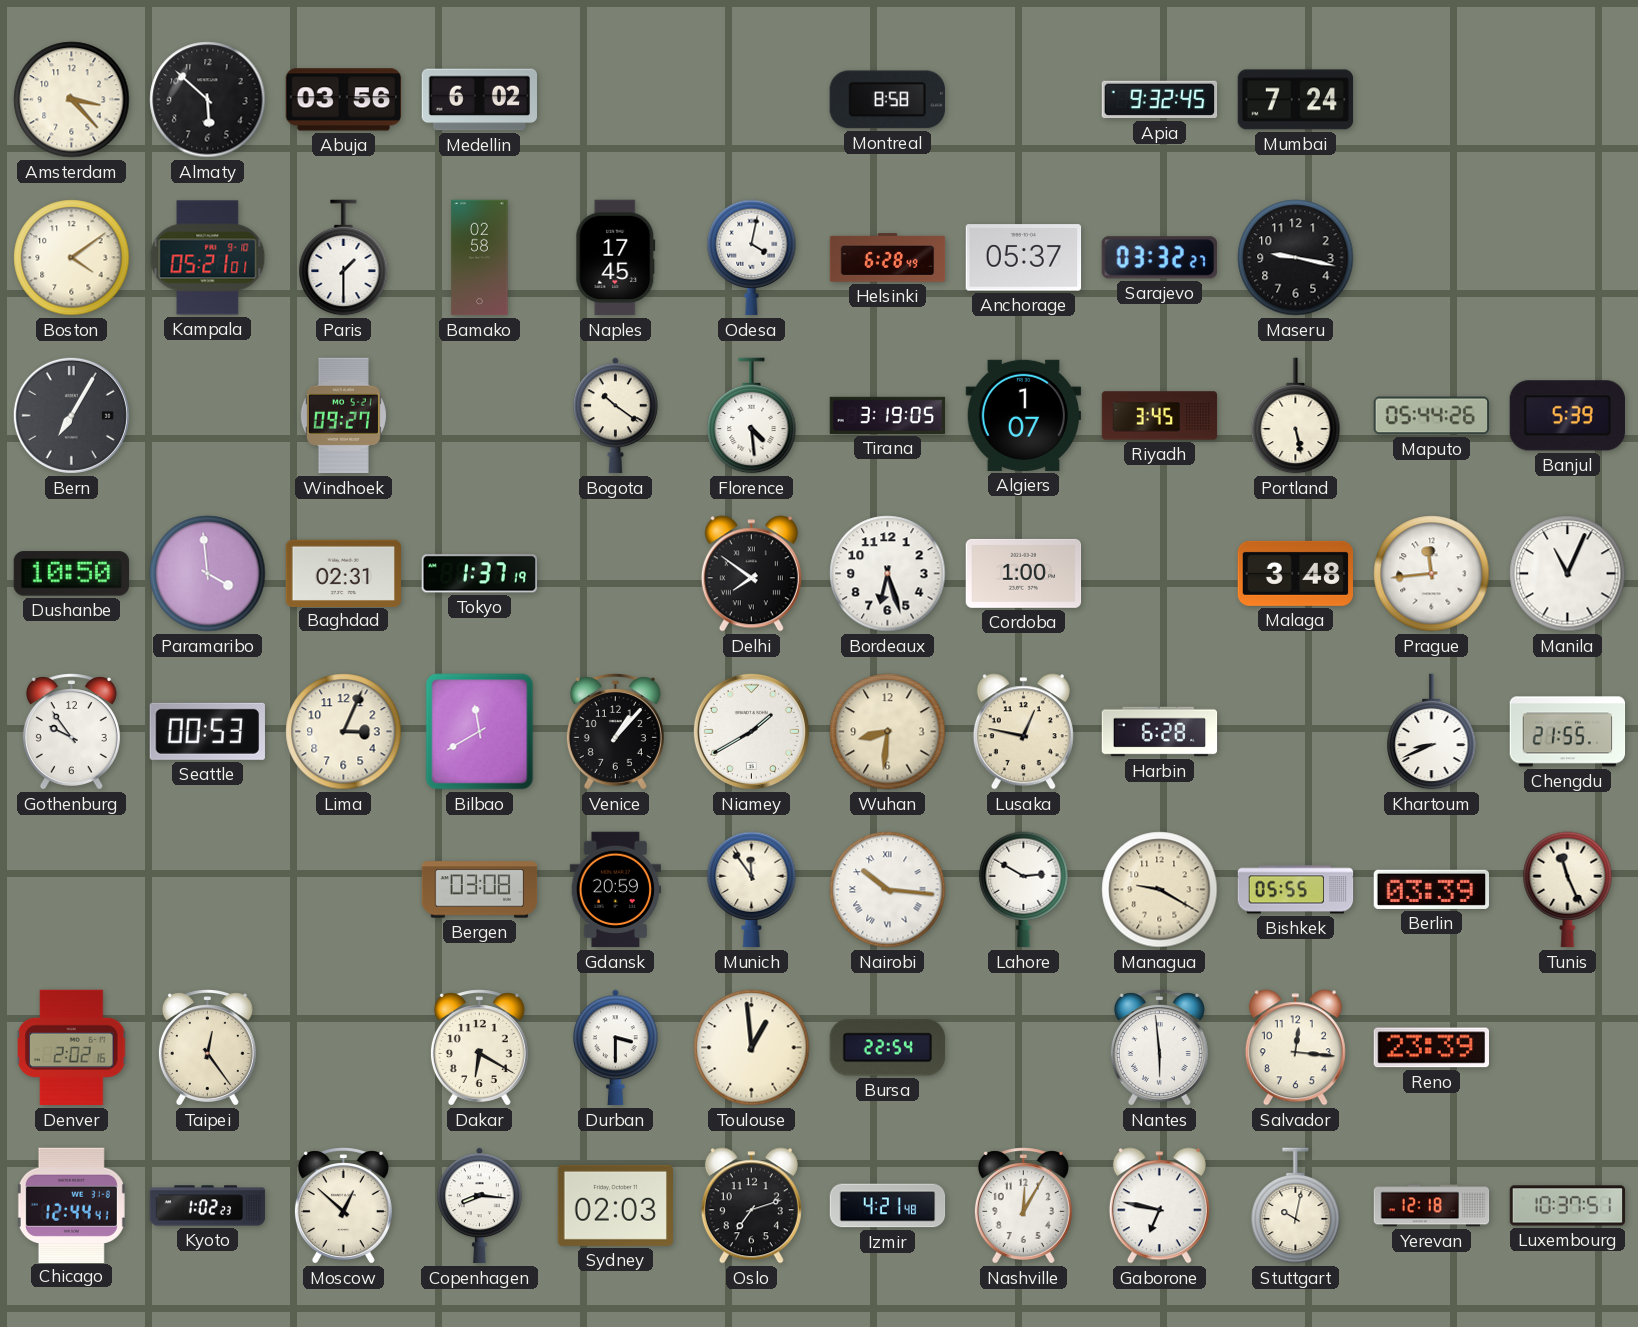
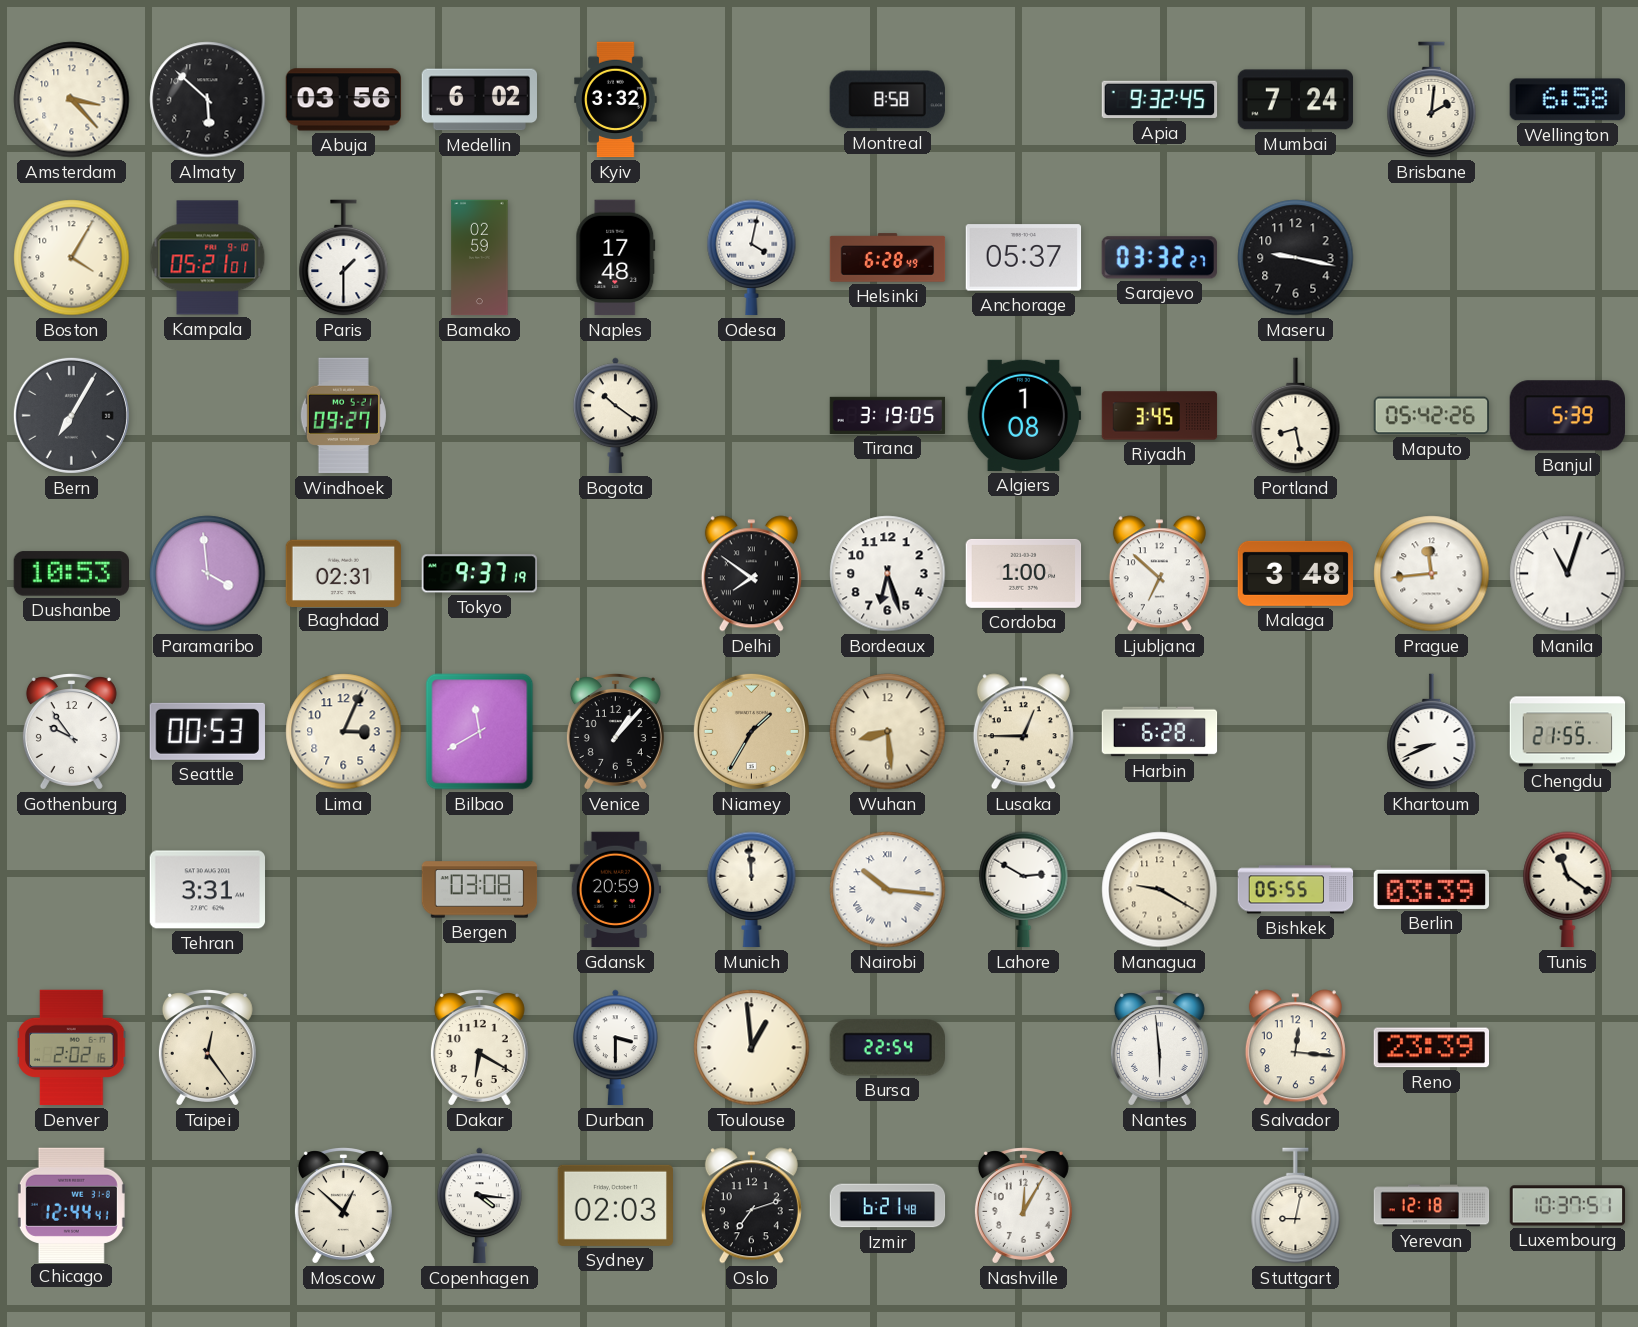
Kyiv: none -> 3:32
Brisbane: none -> 2:01
Wellington: none -> 6:58
Boston: 4:09 -> 4:05
Bamako: 02:58 -> 02:59
Naples: 17:45 -> 17:48
Florence: 4:29 -> none
Algiers: 1:07 -> 1:08
Portland: 5:28 -> 8:28
Maputo: 05:44 -> 05:42
Dushanbe: 10:50 -> 10:53
Tokyo: 1:37 -> 9:37
Ljubljana: none -> 6:52
Manila: 11:04 -> 11:03
Niamey: 1:40 -> 1:35
Niamey dial: white -> champagne
Wuhan: 8:31 -> 8:29
Lusaka: 12:47 -> 12:45
Tehran: none -> 3:31
Munich: 11:54 -> 11:59
Tunis: 11:26 -> 11:21
Kyoto: 1:02 -> none
Copenhagen: 8:16 -> 4:16
Izmir: 4:21 -> 6:21
Gaborone: 6:47 -> none
Stuttgart: 10:02 -> 9:02
